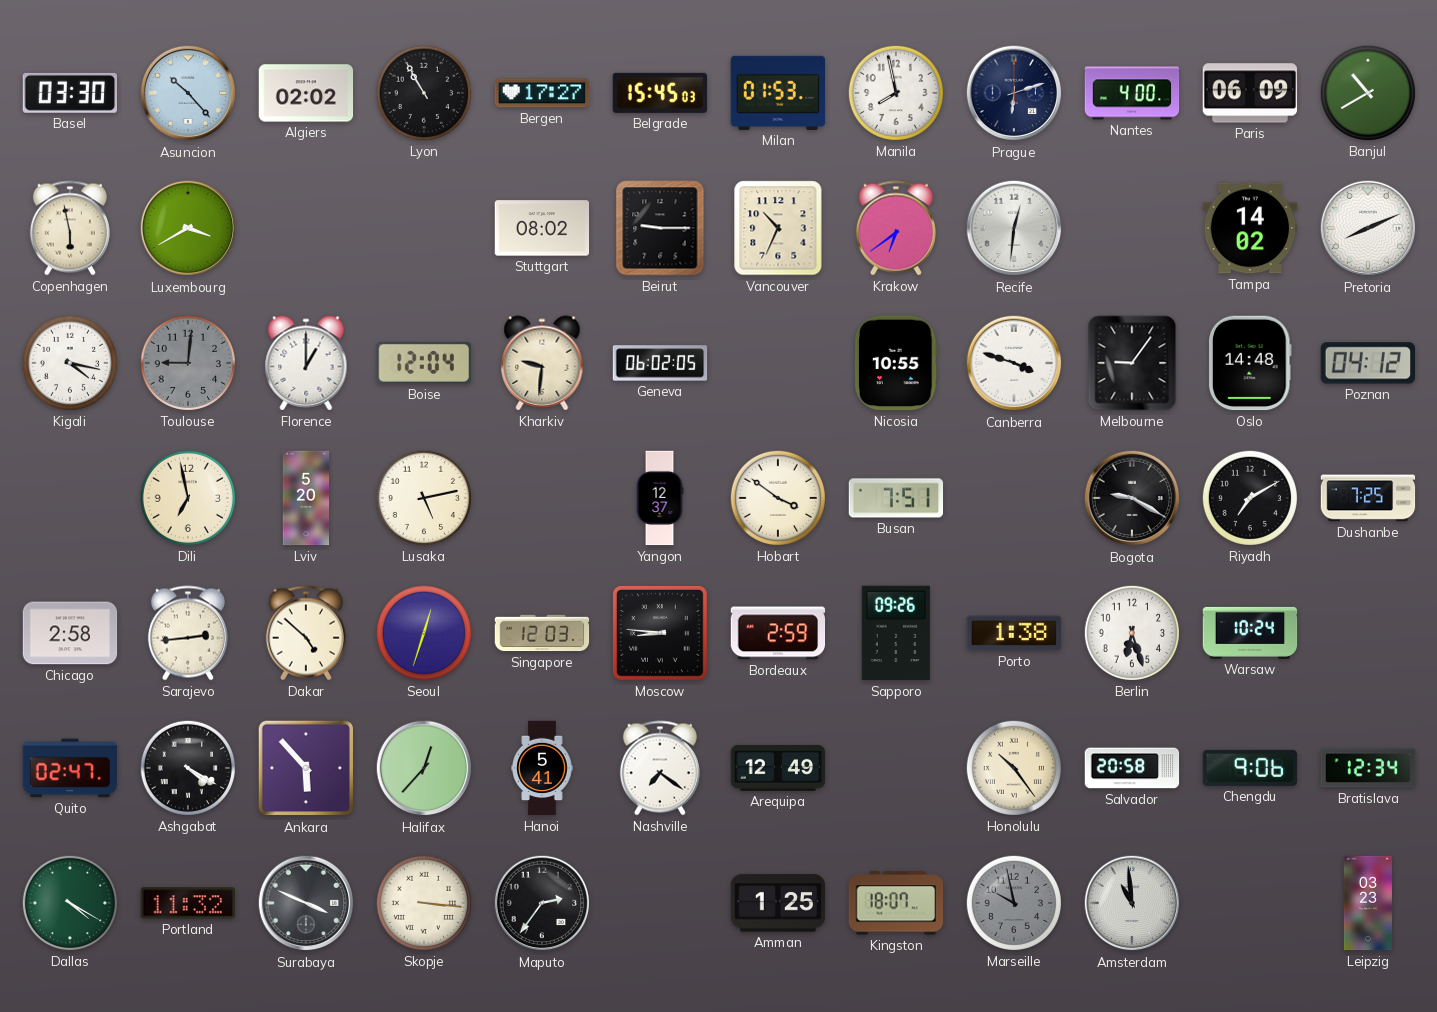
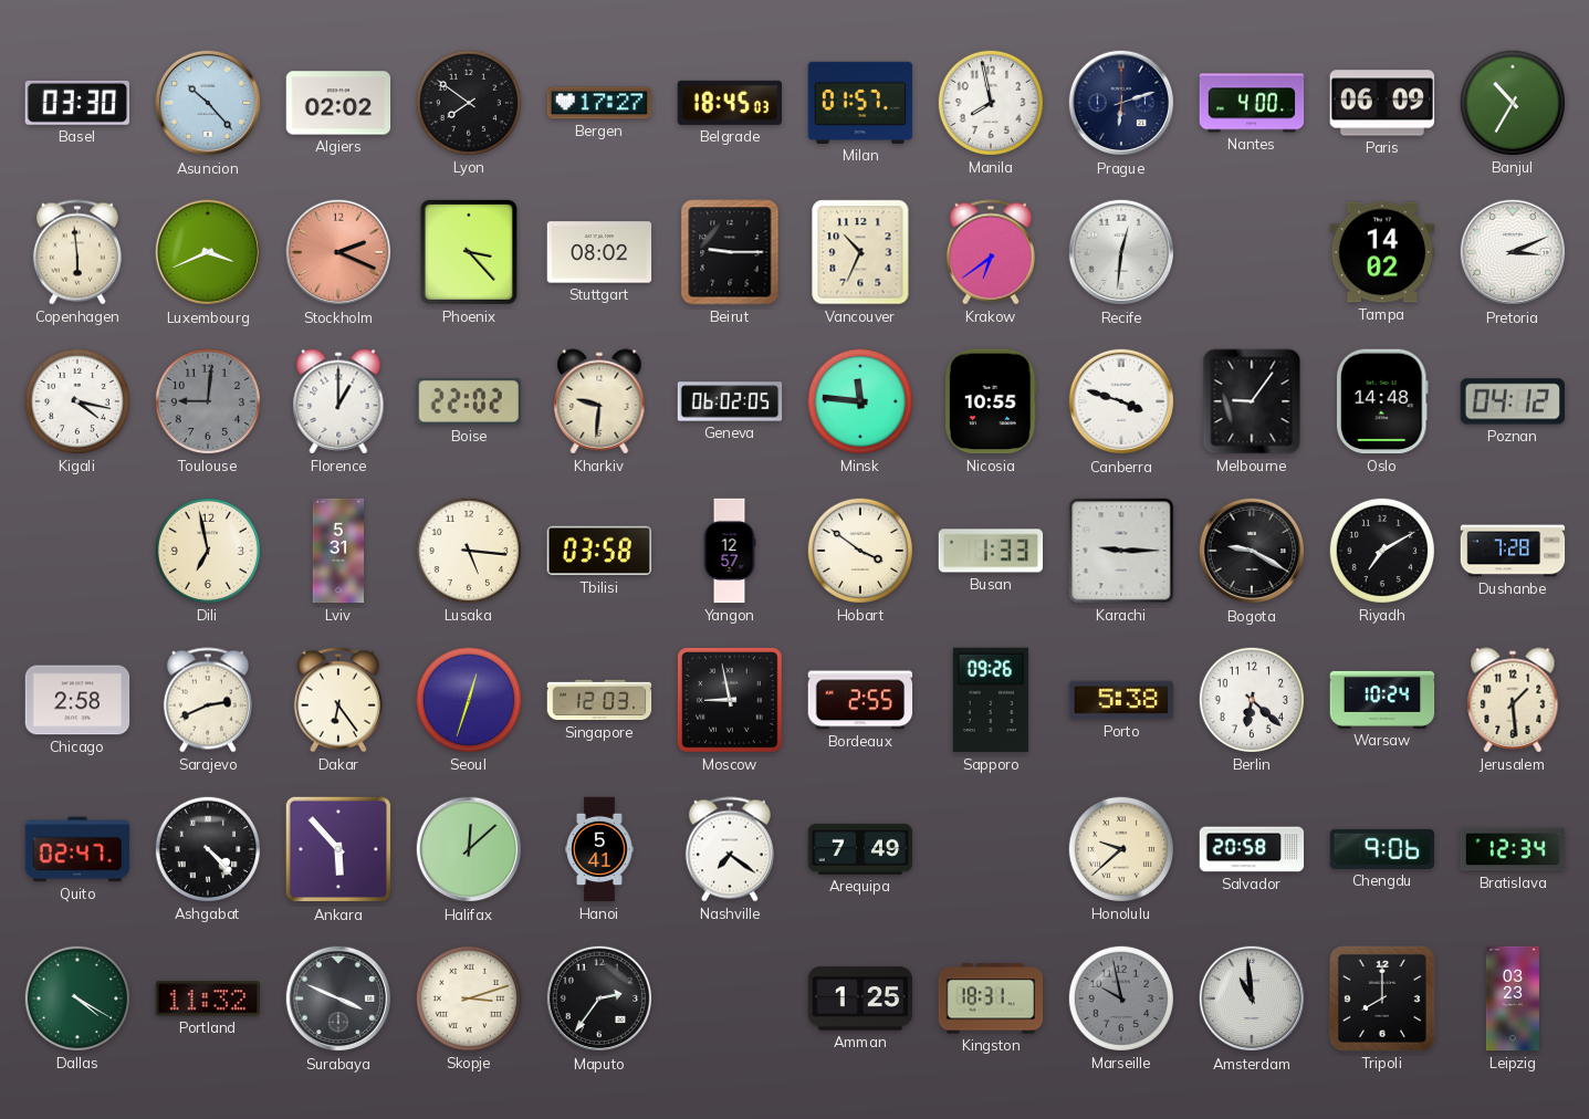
Lyon: 10:55 -> 7:51
Belgrade: 15:45 -> 18:45
Milan: 01:53 -> 01:57
Banjul: 10:40 -> 10:35
Copenhagen: 5:58 -> 5:59
Luxembourg: 3:40 -> 3:41
Stockholm: none -> 2:19
Phoenix: none -> 3:23
Pretoria: 8:11 -> 3:11
Boise: 12:04 -> 22:02
Minsk: none -> 11:46
Lviv: 5:20 -> 5:31
Lusaka: 5:13 -> 5:16
Tbilisi: none -> 03:58
Yangon: 12:37 -> 12:57
Busan: 7:51 -> 1:33
Karachi: none -> 9:15
Dushanbe: 7:25 -> 7:28
Sarajevo: 2:44 -> 2:41
Dakar: 4:52 -> 6:24
Moscow: 8:46 -> 8:58
Bordeaux: 2:59 -> 2:55
Porto: 1:38 -> 5:38
Berlin: 6:27 -> 6:22
Jerusalem: none -> 1:29
Ashgabat: 4:20 -> 4:23
Halifax: 12:37 -> 12:08
Arequipa: 12:49 -> 7:49
Honolulu: 10:24 -> 9:38
Skopje: 3:16 -> 3:12
Kingston: 18:07 -> 18:31
Tripoli: none -> 8:00
